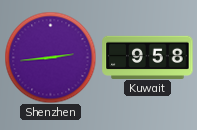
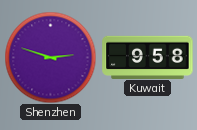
Shenzhen: 2:44 -> 2:48
